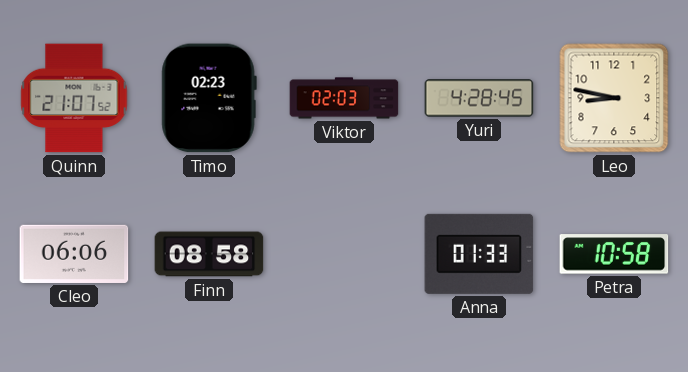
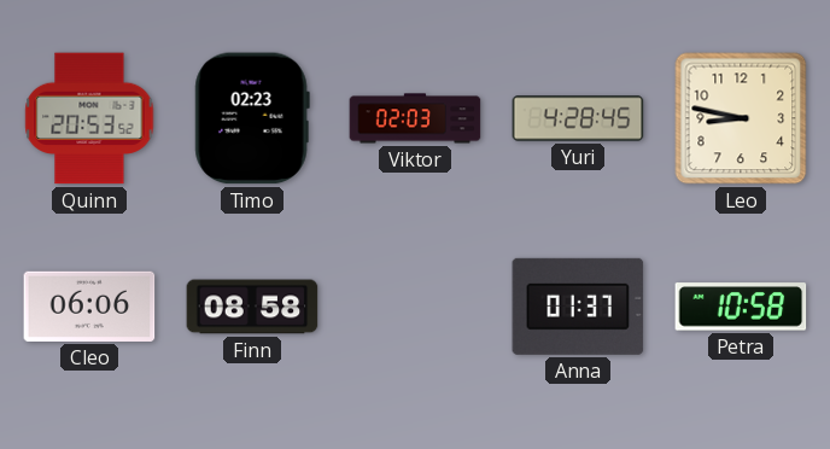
Quinn: 21:07 -> 20:53
Anna: 01:33 -> 01:37
